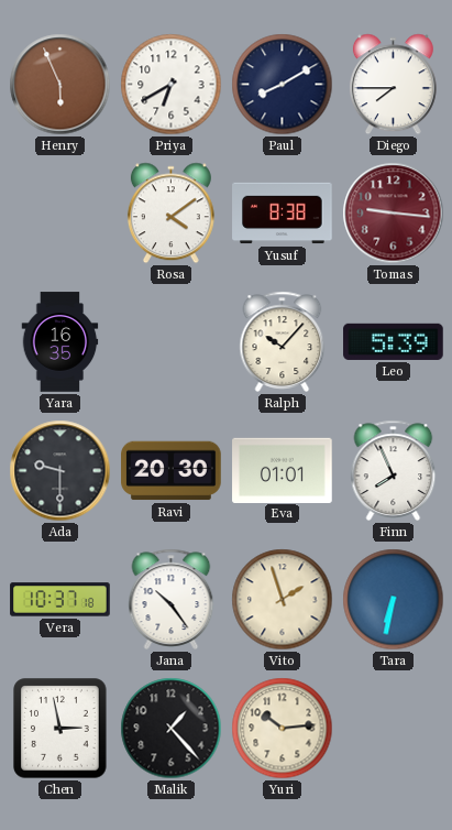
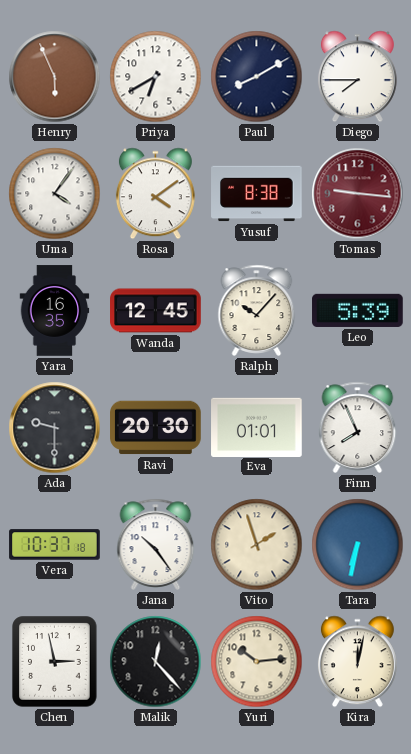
Uma: none -> 4:06
Wanda: none -> 12:45
Malik: 1:23 -> 12:23
Kira: none -> 12:02
